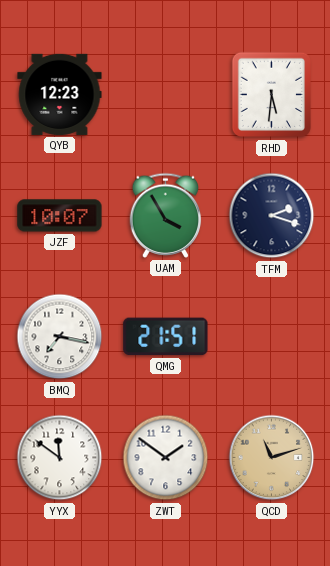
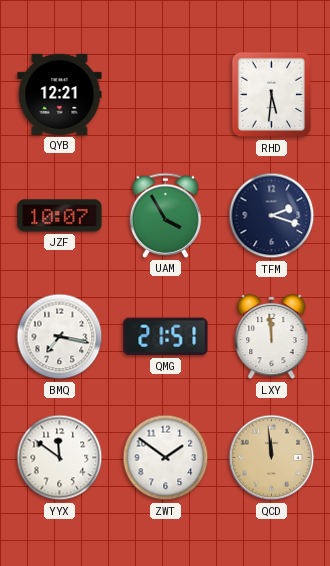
QYB: 12:23 -> 12:21
LXY: none -> 11:59
QCD: 11:12 -> 11:59
